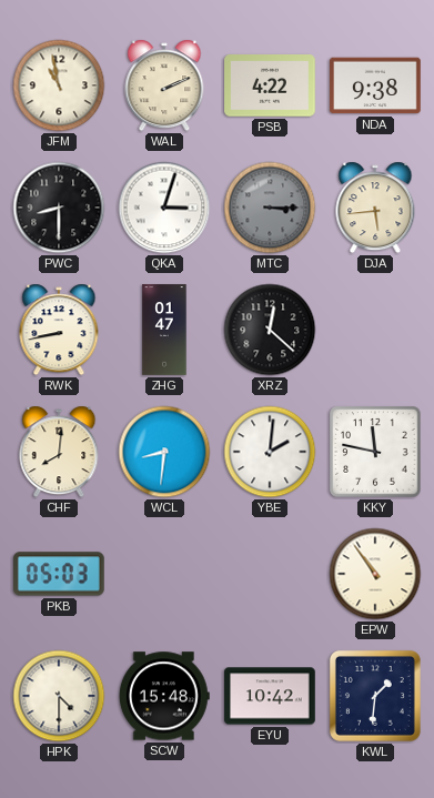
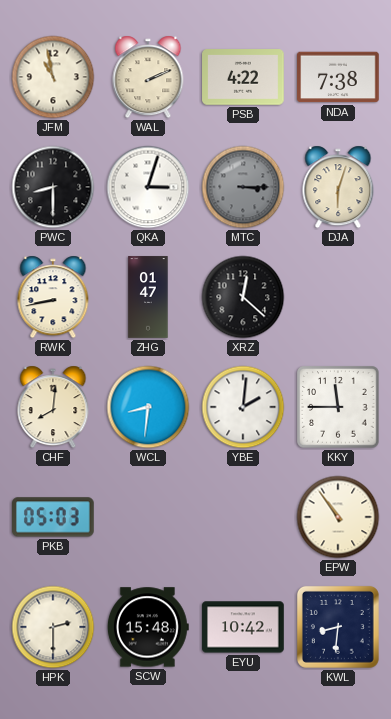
NDA: 9:38 -> 7:38
DJA: 5:44 -> 6:03
KKY: 11:47 -> 11:45
HPK: 4:30 -> 2:30
KWL: 1:31 -> 8:31
